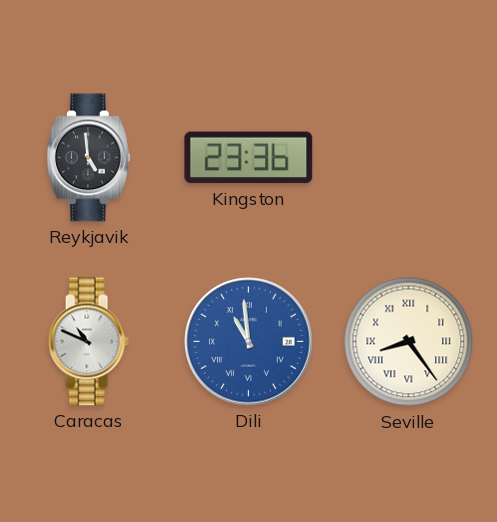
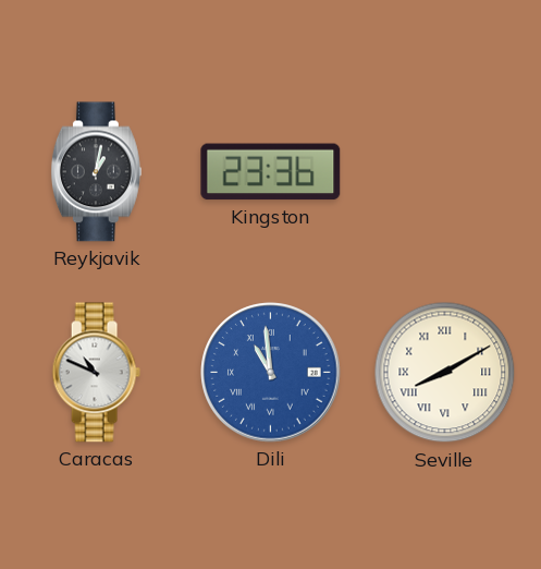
Reykjavik: 4:59 -> 1:02
Seville: 8:24 -> 8:10
